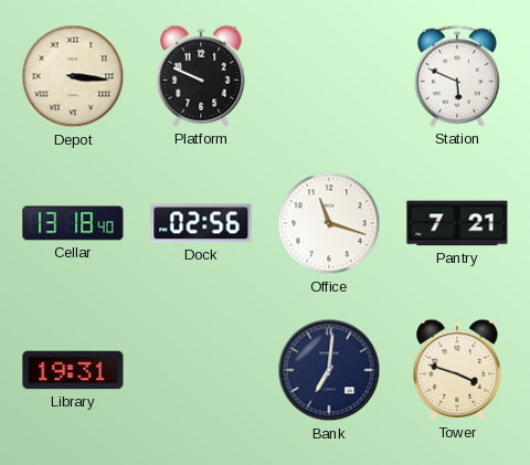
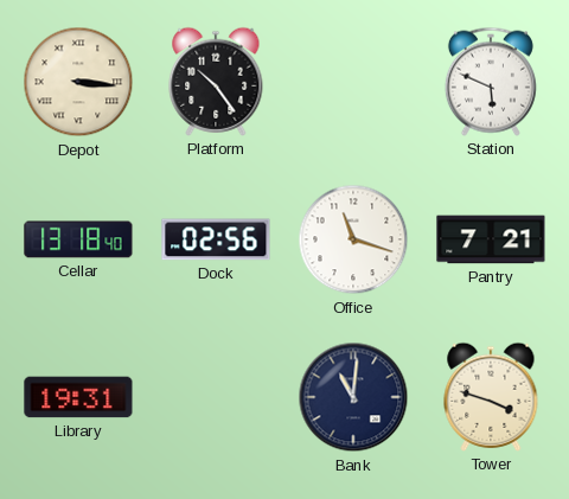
Platform: 9:49 -> 10:24
Bank: 7:01 -> 11:01
